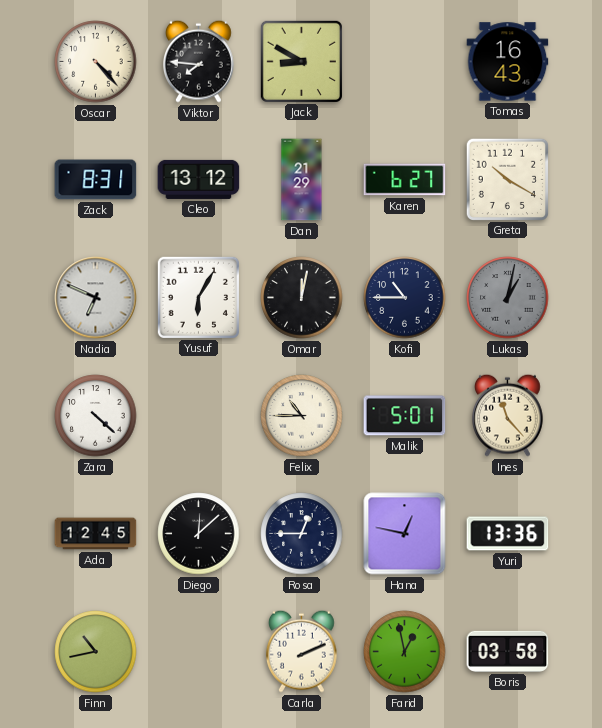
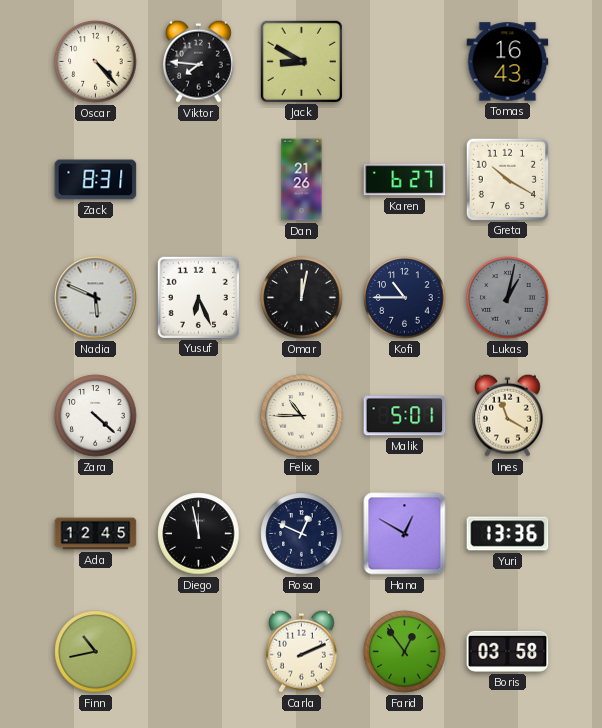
Cleo: 13:12 -> none
Dan: 21:29 -> 21:26
Nadia: 6:49 -> 5:49
Yusuf: 6:05 -> 6:26
Ines: 11:23 -> 11:20
Diego: 12:08 -> 11:58
Rosa: 12:45 -> 12:49
Hana: 12:47 -> 12:50
Farid: 12:58 -> 12:54
